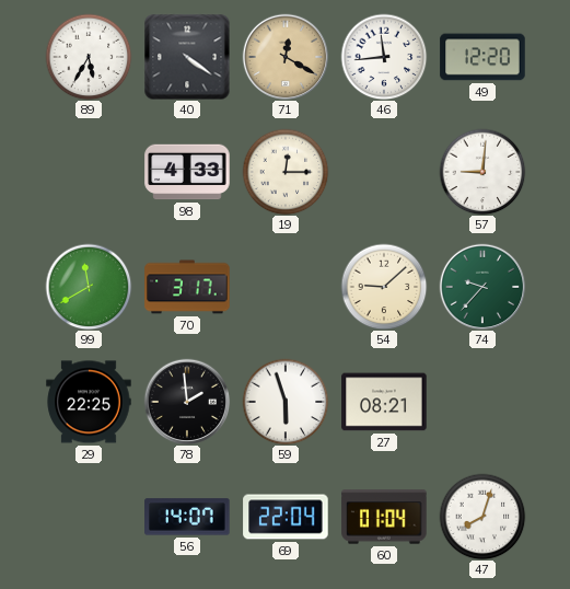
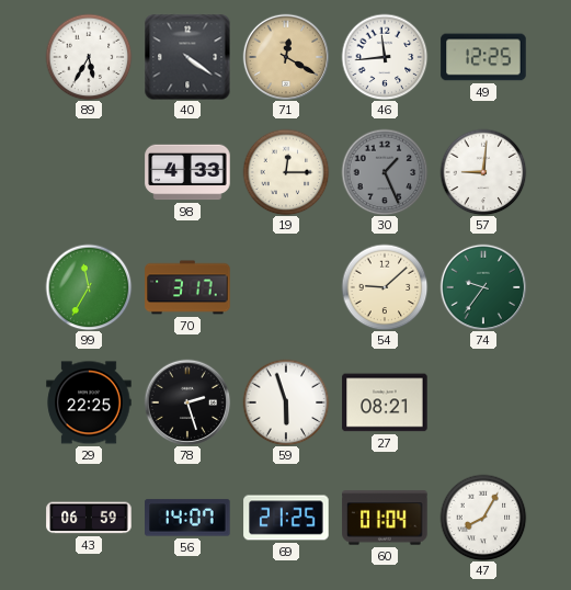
49: 12:20 -> 12:25
30: none -> 1:26
99: 11:40 -> 11:35
74: 9:37 -> 9:36
78: 1:59 -> 2:27
43: none -> 06:59
69: 22:04 -> 21:25
47: 8:03 -> 8:05
